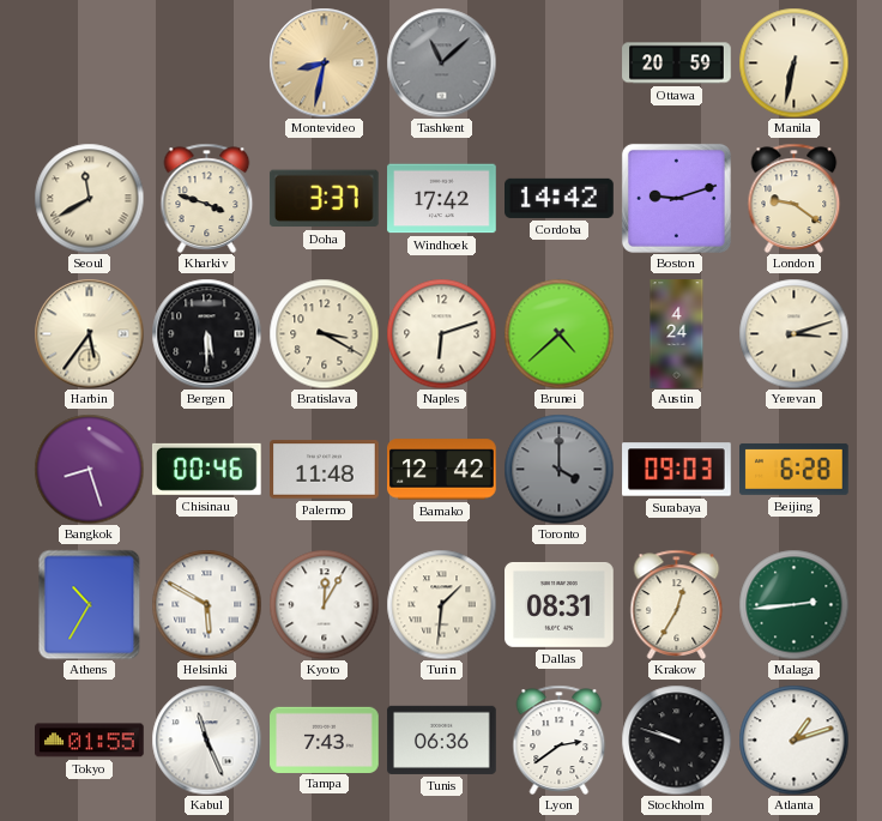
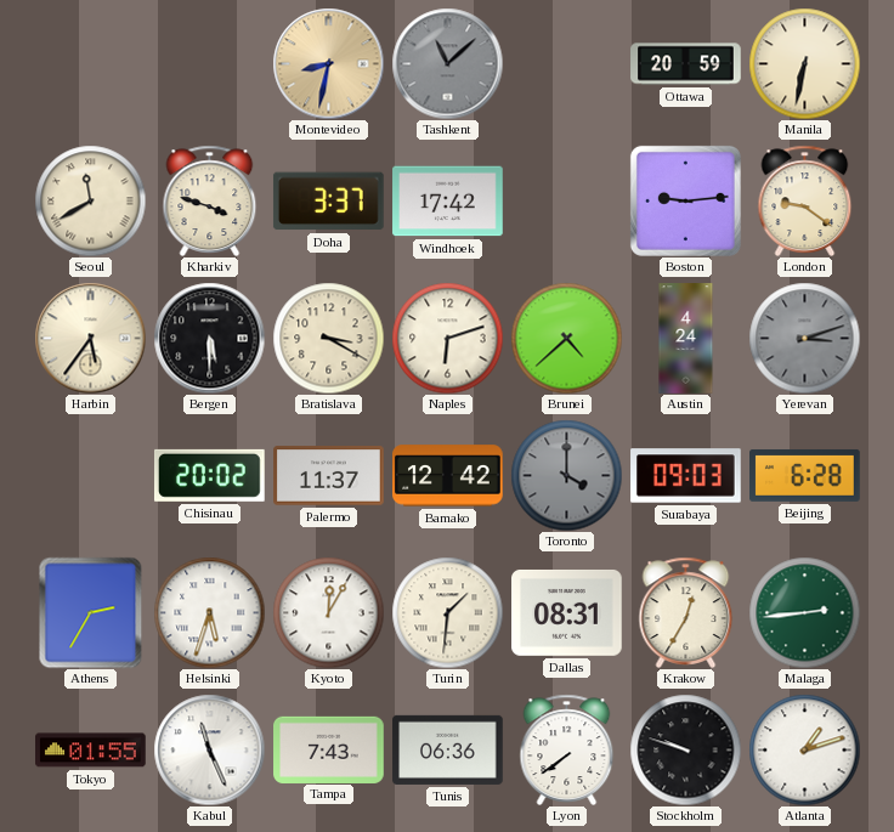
Cordoba: 14:42 -> none
Boston: 9:12 -> 9:14
Yerevan dial: cream -> grey
Bangkok: 8:27 -> none
Chisinau: 00:46 -> 20:02
Palermo: 11:48 -> 11:37
Athens: 10:35 -> 2:35
Helsinki: 5:50 -> 5:33
Lyon: 2:39 -> 7:39
